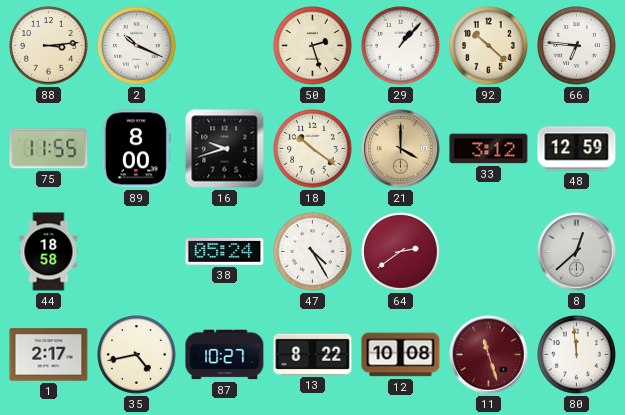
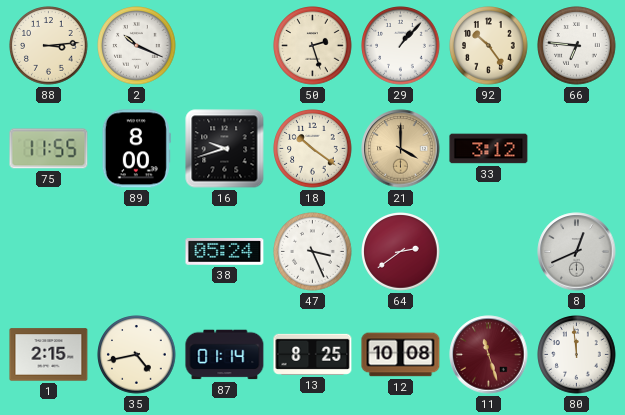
92: 10:22 -> 10:24
48: 12:59 -> none
44: 18:58 -> none
47: 4:25 -> 3:26
8: 12:38 -> 12:41
1: 2:17 -> 2:15
87: 10:27 -> 01:14
13: 8:22 -> 8:25
